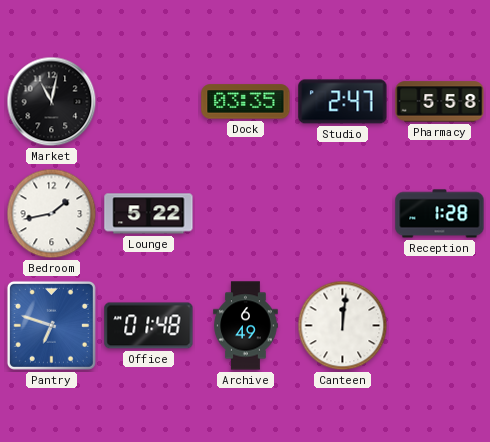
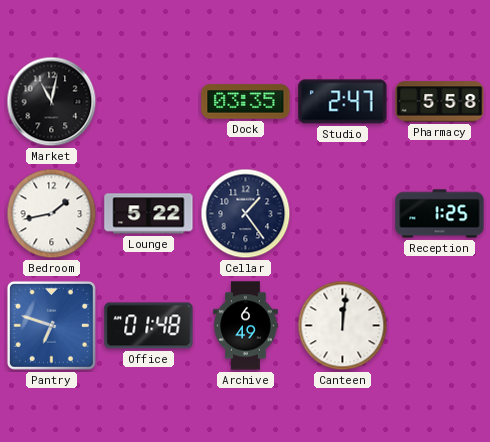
Cellar: none -> 1:24
Reception: 1:28 -> 1:25
